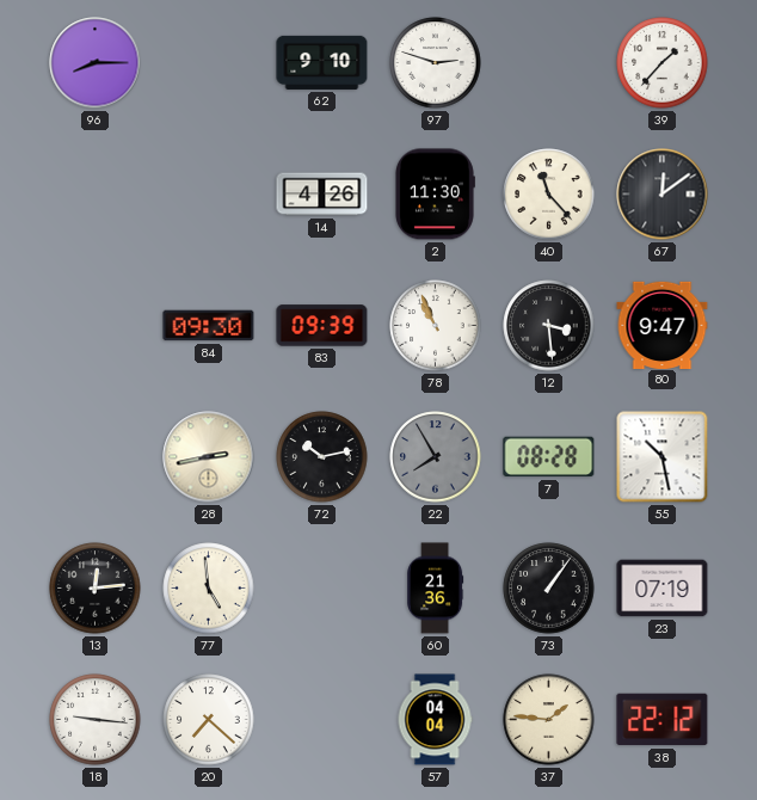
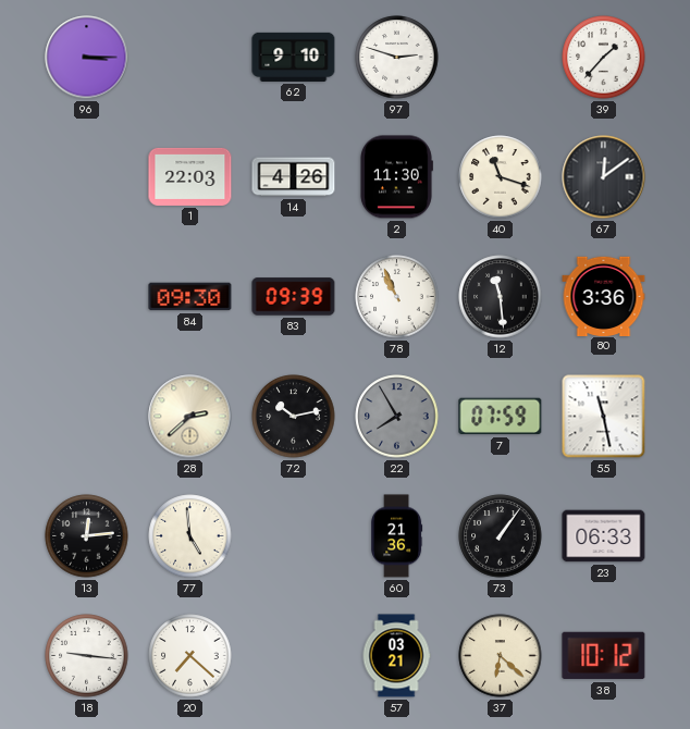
96: 8:15 -> 3:15
1: none -> 22:03
40: 11:23 -> 11:18
12: 3:29 -> 11:29
80: 9:47 -> 3:36
28: 2:43 -> 2:38
7: 08:28 -> 07:59
55: 10:28 -> 11:28
23: 07:19 -> 06:33
57: 04:04 -> 03:21
37: 1:46 -> 6:22
38: 22:12 -> 10:12
